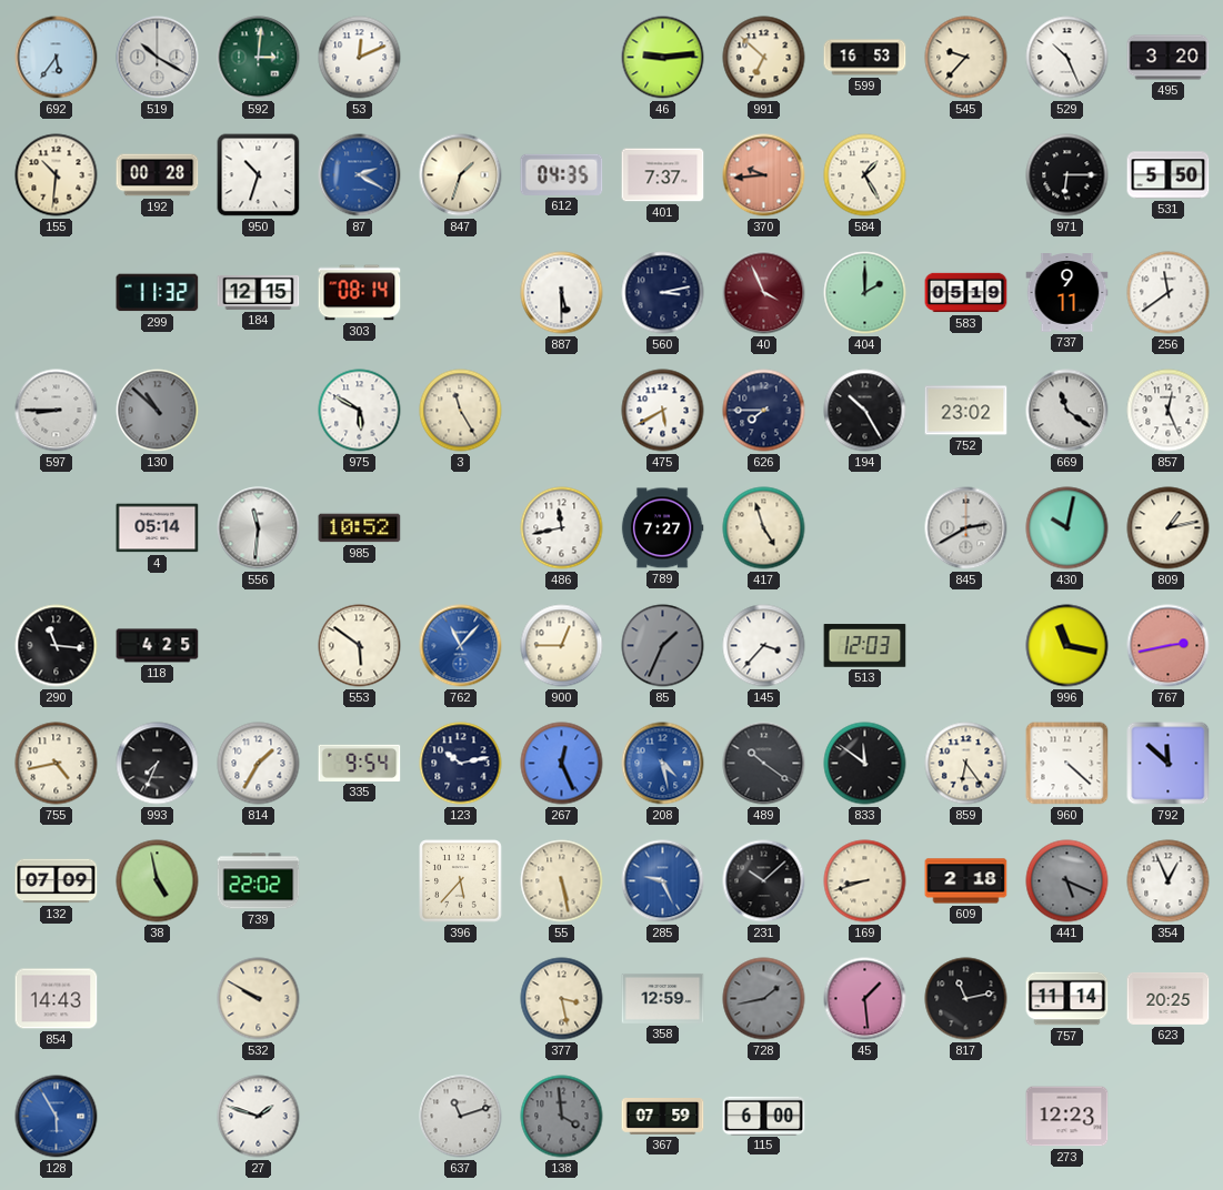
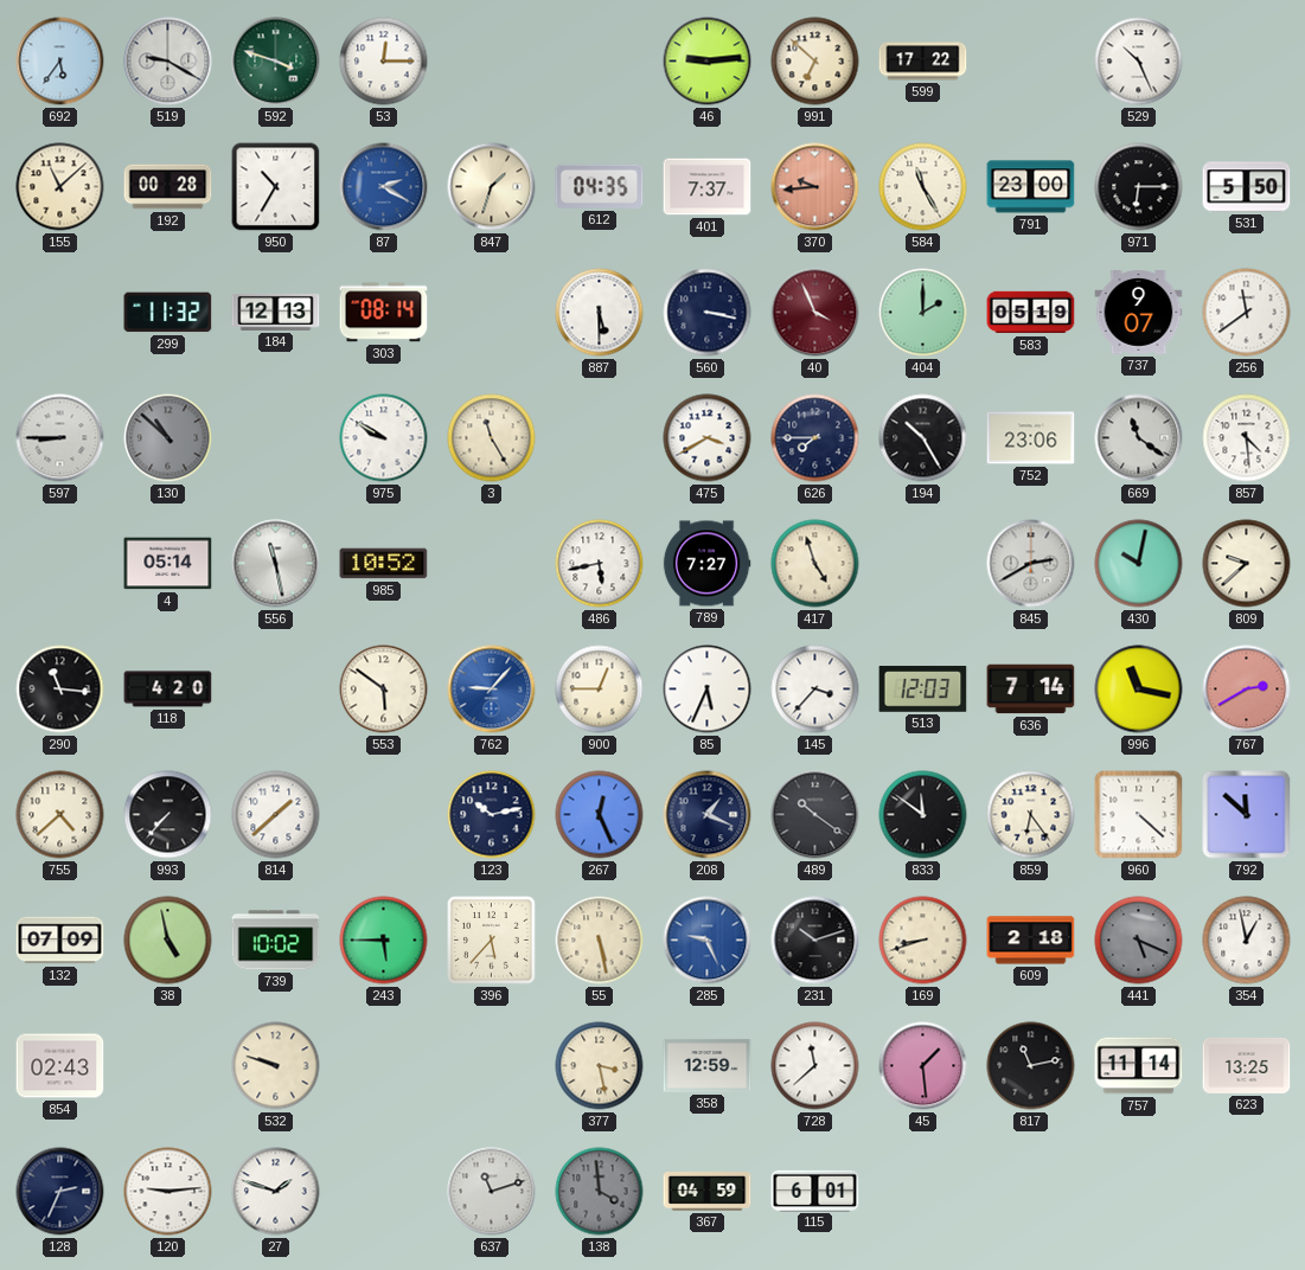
519: 10:20 -> 9:20
592: 3:01 -> 3:48
53: 12:11 -> 12:15
599: 16:53 -> 17:22
545: 9:37 -> none
495: 3:20 -> none
155: 10:31 -> 11:08
950: 10:33 -> 10:35
584: 1:25 -> 11:25
791: none -> 23:00
184: 12:15 -> 12:13
560: 3:13 -> 3:17
737: 9:11 -> 9:07
975: 5:50 -> 9:50
475: 5:40 -> 3:40
752: 23:02 -> 23:06
857: 12:26 -> 4:29
556: 11:31 -> 11:28
486: 11:43 -> 5:43
809: 1:13 -> 9:38
118: 4:25 -> 4:20
762: 11:07 -> 9:07
85: 1:34 -> 5:34
85 dial: grey -> white
636: none -> 7:14
767: 2:43 -> 2:40
755: 4:43 -> 4:38
993: 7:34 -> 7:37
814: 1:35 -> 1:38
335: 9:54 -> none
208: 4:28 -> 1:19
208 dial: blue -> navy
739: 22:02 -> 10:02
243: none -> 5:45
231: 10:08 -> 10:12
354: 12:56 -> 12:58
854: 14:43 -> 02:43
532: 9:50 -> 9:48
728: 1:43 -> 11:38
728 dial: grey -> white
623: 20:25 -> 13:25
128: 5:55 -> 2:34
128 dial: blue -> navy
120: none -> 9:14
367: 07:59 -> 04:59
115: 6:00 -> 6:01
273: 12:23 -> none
